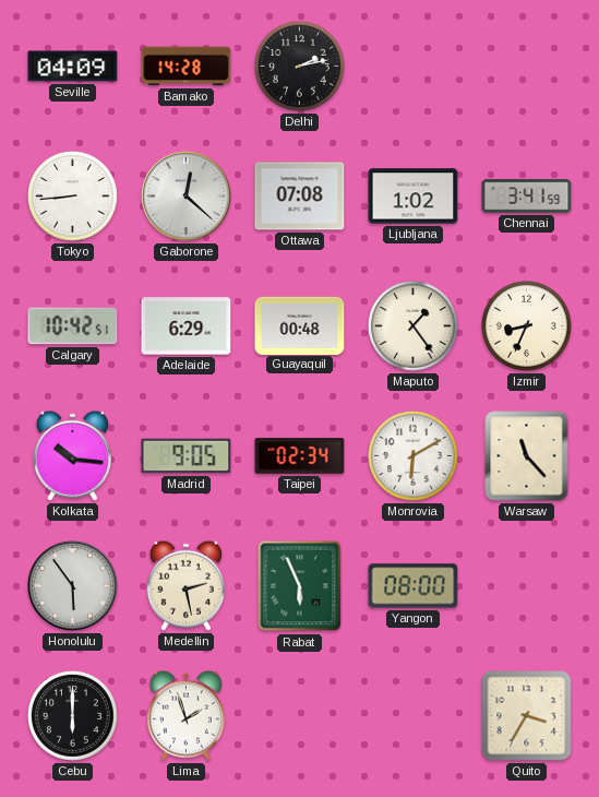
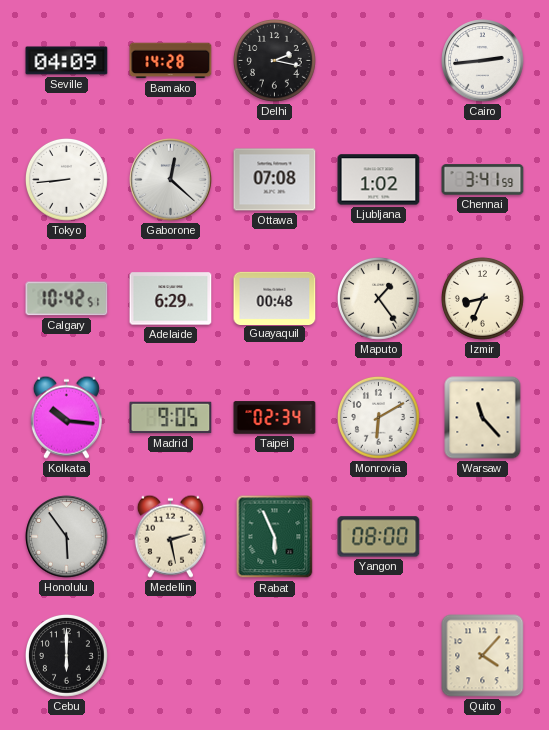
Delhi: 2:13 -> 2:17
Cairo: none -> 2:44
Lima: 1:57 -> none
Quito: 3:35 -> 4:07
